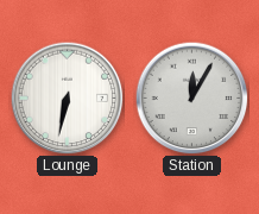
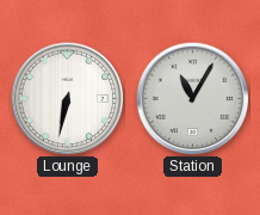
Station: 12:05 -> 11:05
